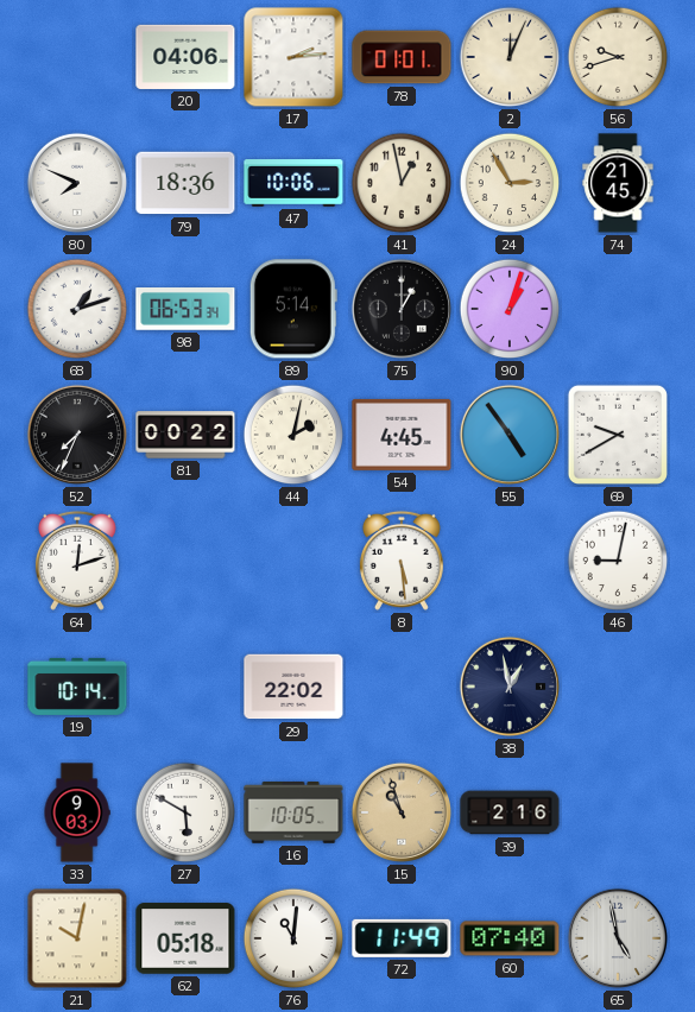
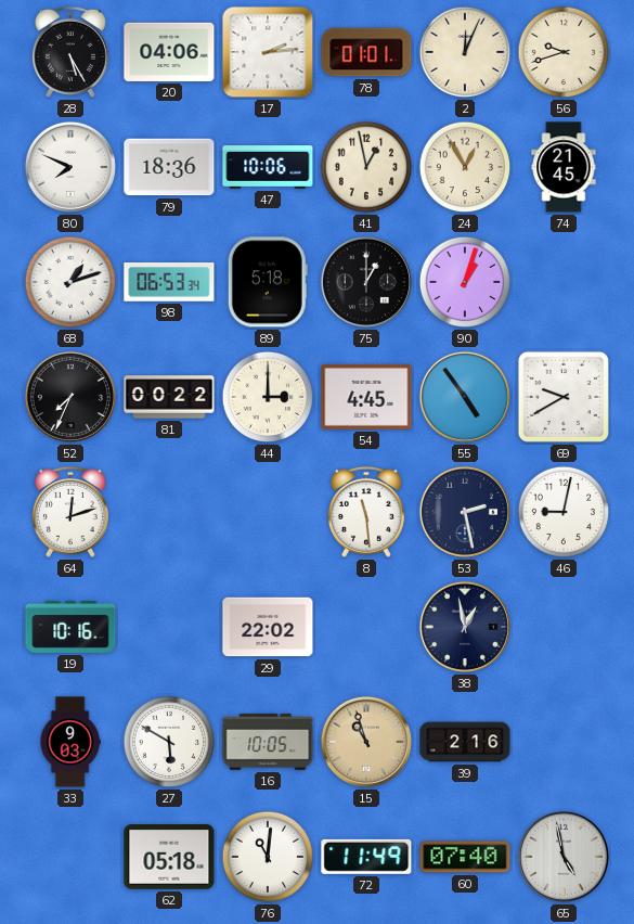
28: none -> 5:25
24: 2:55 -> 12:55
89: 5:14 -> 5:18
44: 2:02 -> 3:00
8: 5:29 -> 11:29
53: none -> 2:28
19: 10:14 -> 10:16
21: 10:02 -> none
